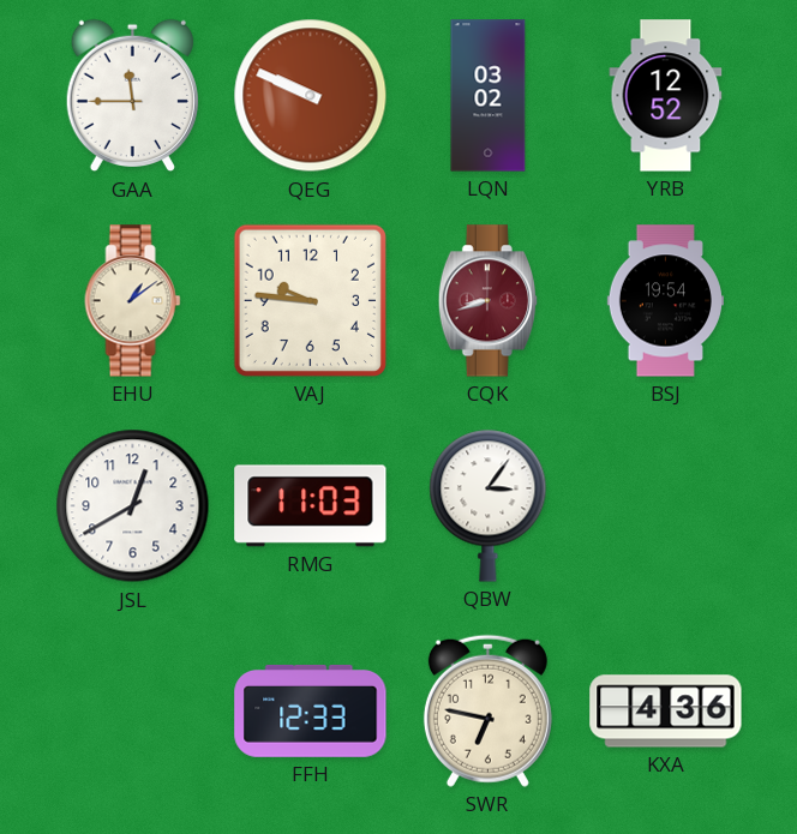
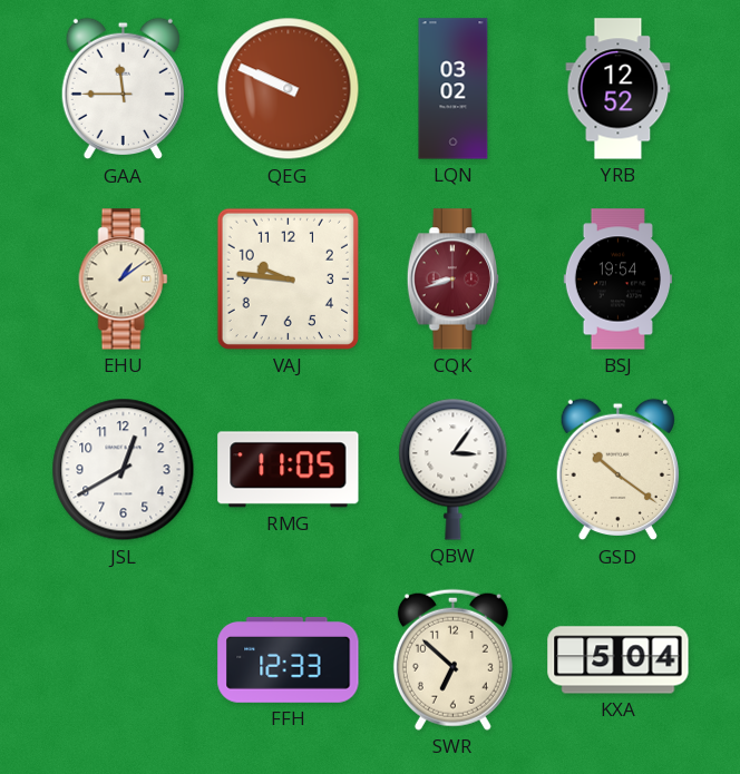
RMG: 11:03 -> 11:05
GSD: none -> 10:21
SWR: 6:47 -> 6:52
KXA: 4:36 -> 5:04
